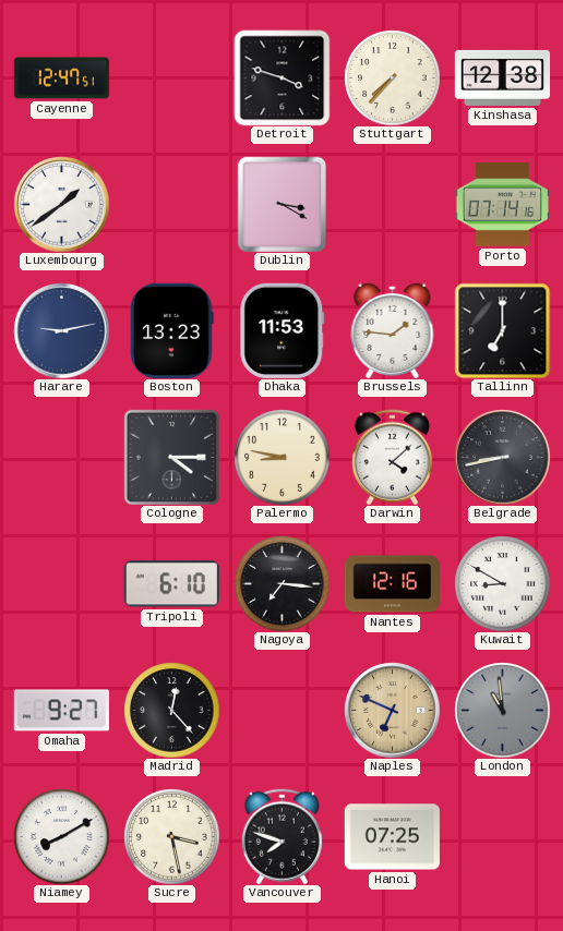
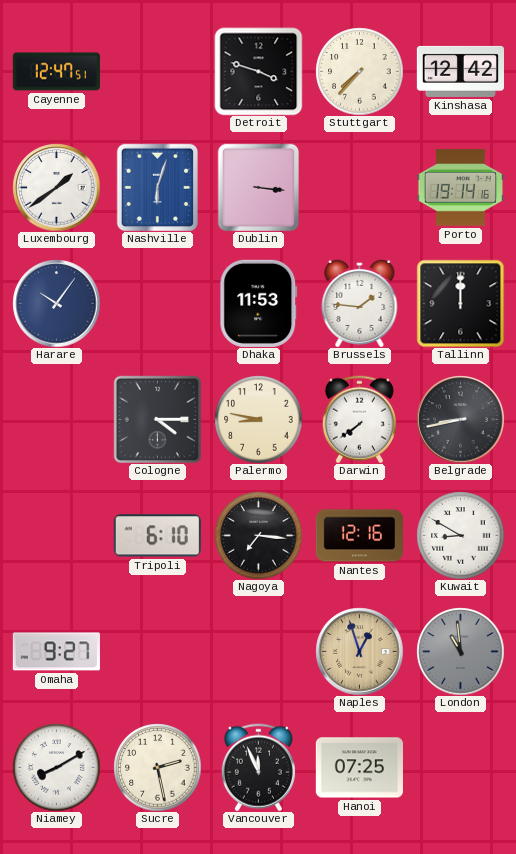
Kinshasa: 12:38 -> 12:42
Nashville: none -> 6:03
Dublin: 3:20 -> 3:16
Porto: 07:14 -> 19:14
Harare: 9:13 -> 10:06
Boston: 13:23 -> none
Tallinn: 7:00 -> 12:00
Darwin: 4:08 -> 7:39
Madrid: 12:23 -> none
Naples: 6:49 -> 12:57
Sucre: 3:28 -> 2:28
Vancouver: 7:48 -> 11:56
